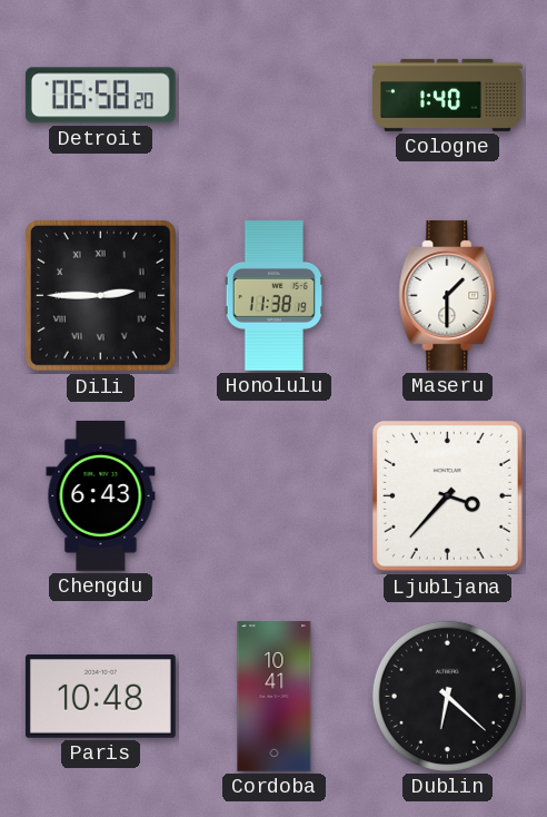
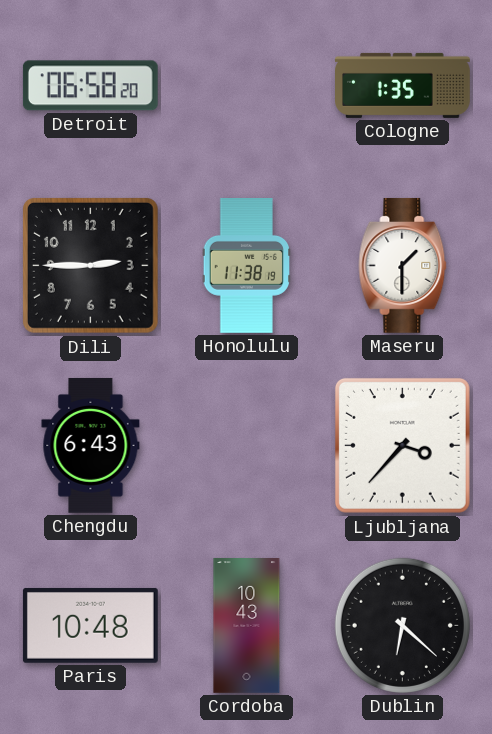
Cologne: 1:40 -> 1:35
Dili numerals: Roman -> Arabic
Cordoba: 10:41 -> 10:43
